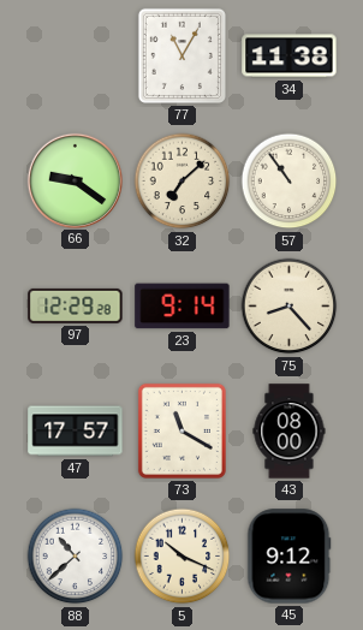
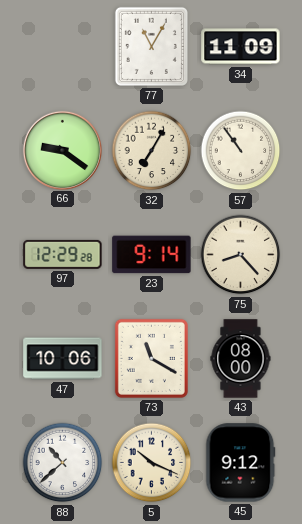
34: 11:38 -> 11:09
32: 7:08 -> 7:05
47: 17:57 -> 10:06
